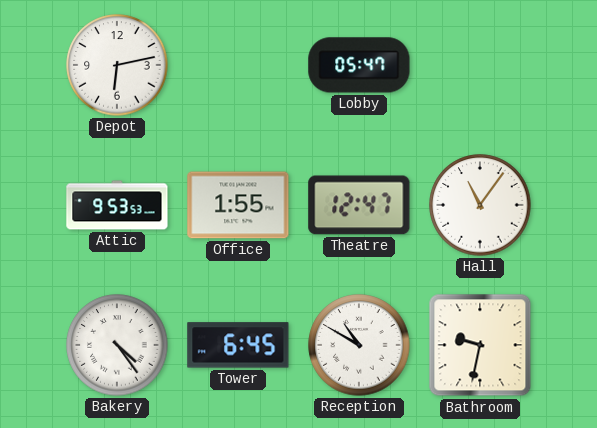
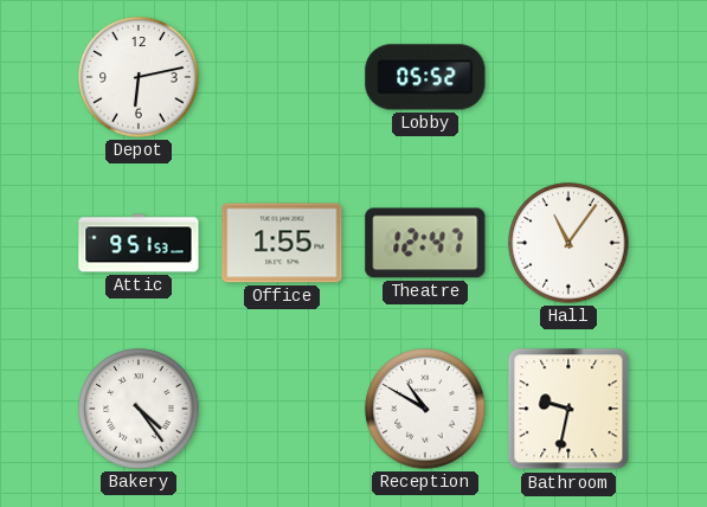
Lobby: 05:47 -> 05:52
Attic: 9:53 -> 9:51
Tower: 6:45 -> none
